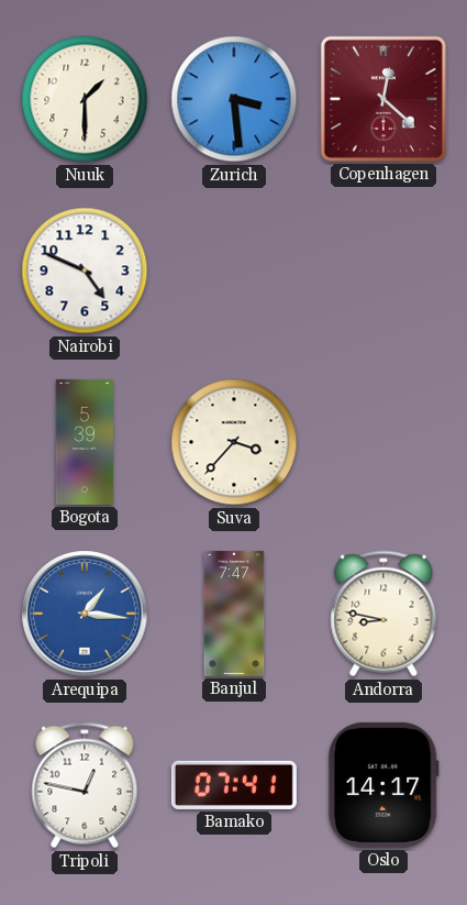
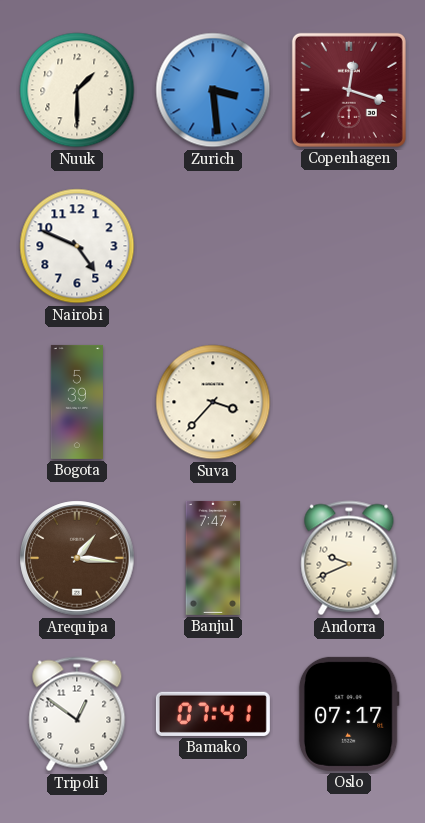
Copenhagen: 12:22 -> 12:18
Arequipa dial: blue -> brown
Andorra: 8:47 -> 9:41
Tripoli: 12:47 -> 12:51
Oslo: 14:17 -> 07:17
